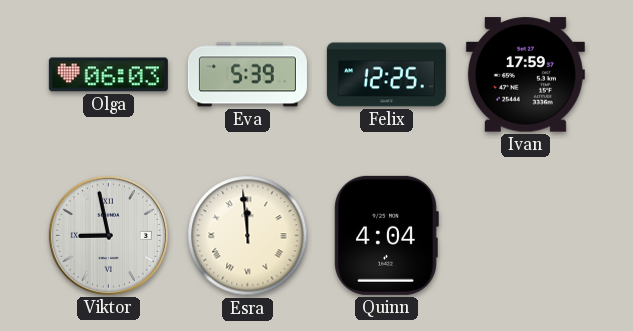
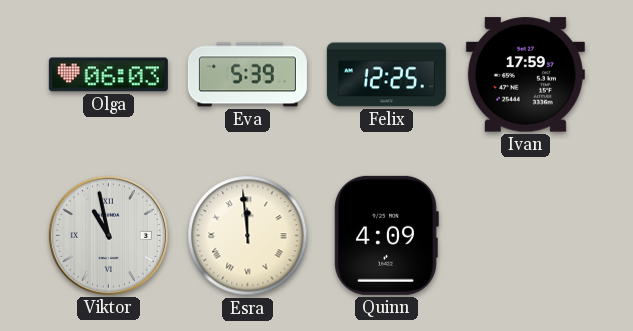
Viktor: 8:58 -> 10:58
Quinn: 4:04 -> 4:09
